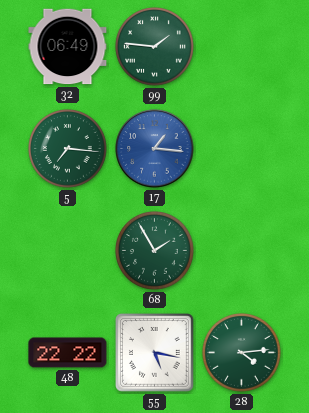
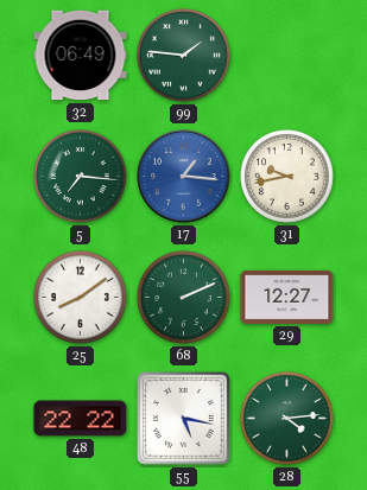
31: none -> 9:43
25: none -> 8:09
68: 1:55 -> 2:11
29: none -> 12:27
